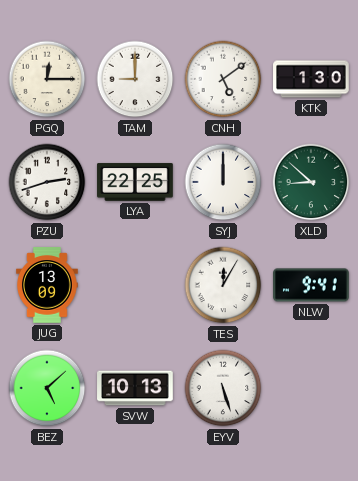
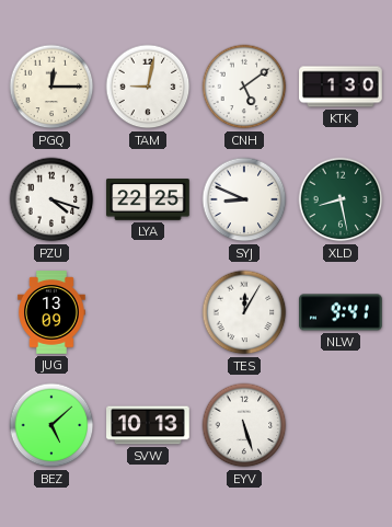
TAM: 9:00 -> 9:02
PZU: 2:42 -> 4:18
SYJ: 12:00 -> 8:49
XLD: 8:52 -> 8:28
